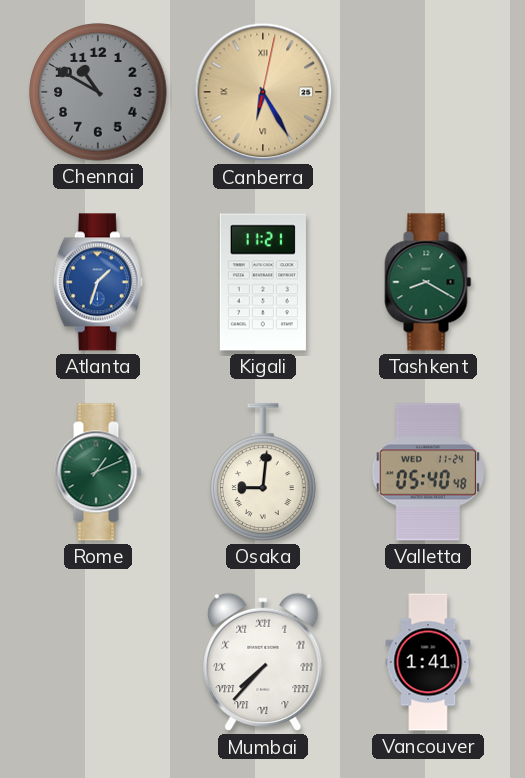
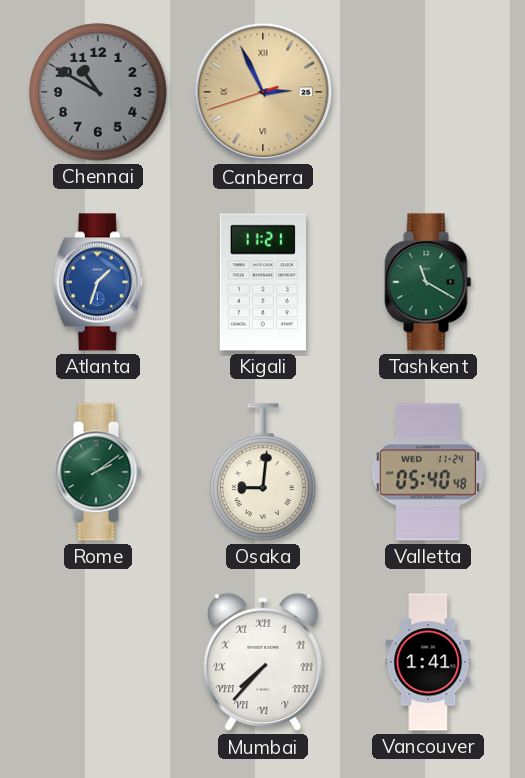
Canberra: 6:25 -> 2:55
Tashkent: 8:20 -> 11:20
Rome: 1:11 -> 2:09
